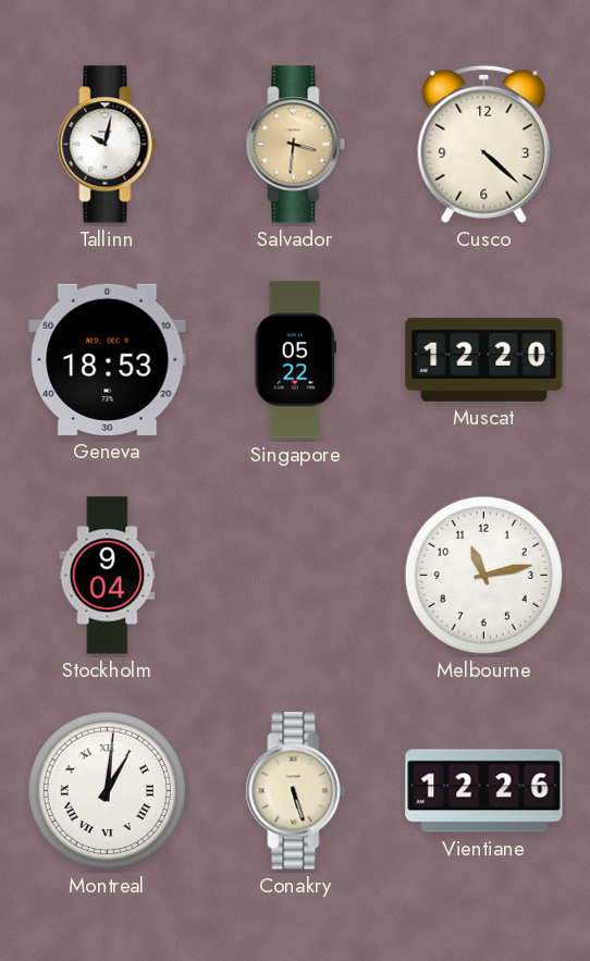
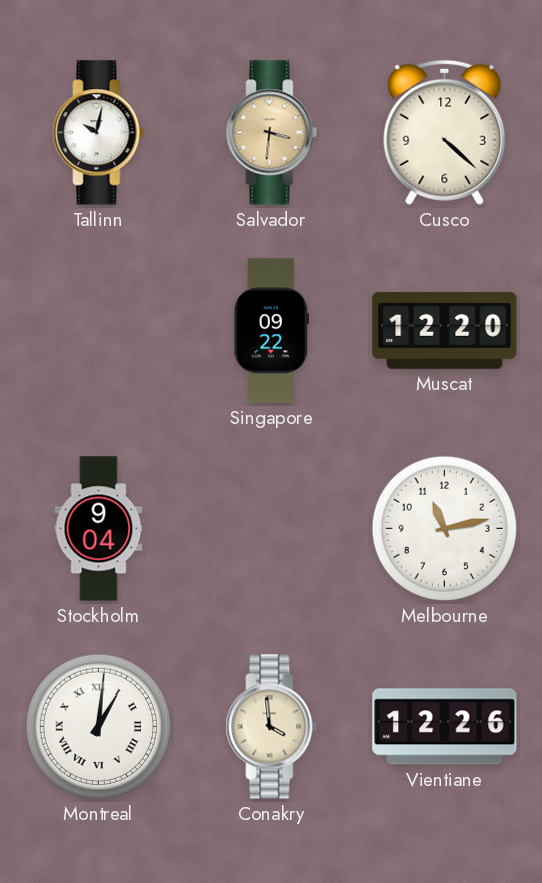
Geneva: 18:53 -> none
Singapore: 05:22 -> 09:22
Conakry: 5:27 -> 3:59
